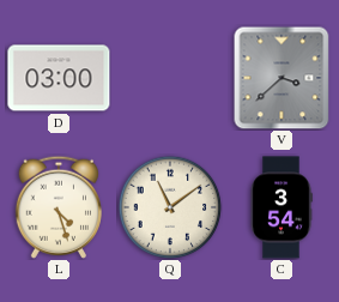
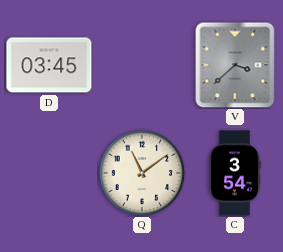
D: 03:00 -> 03:45
L: 4:27 -> none
